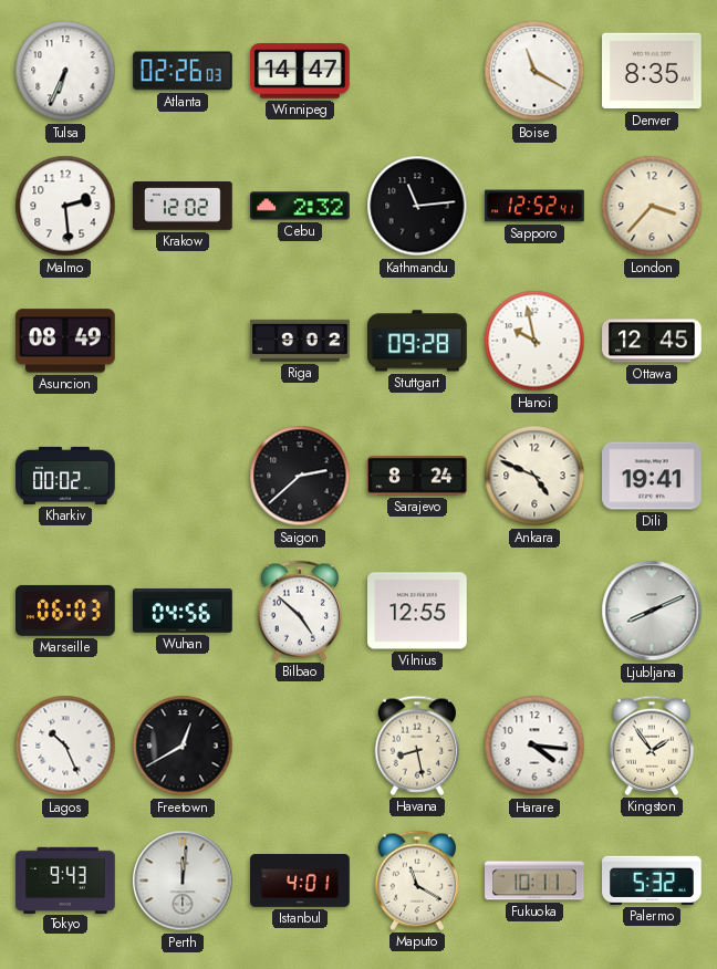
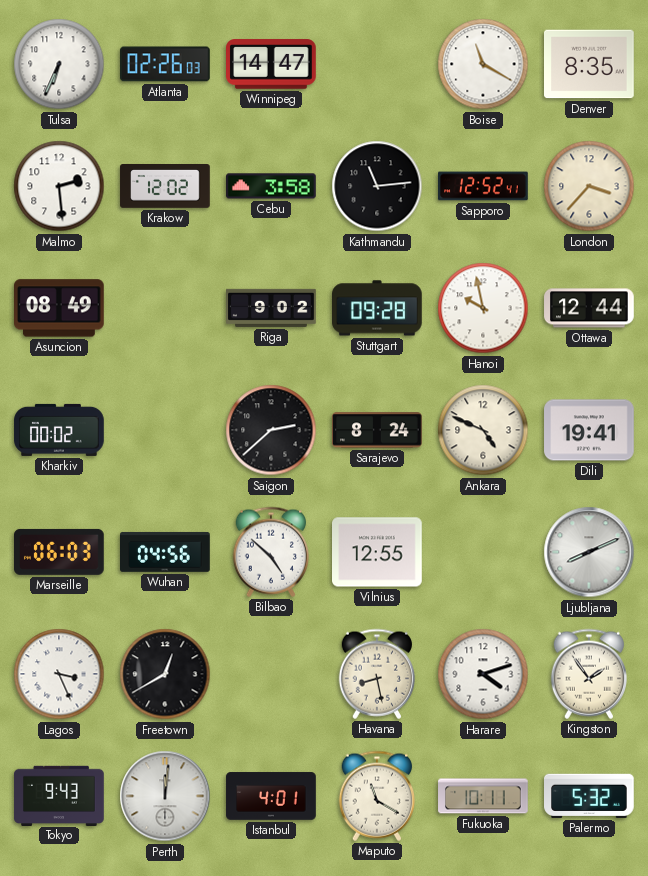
Cebu: 2:32 -> 3:58
Ottawa: 12:45 -> 12:44
Lagos: 10:26 -> 3:26
Harare: 4:16 -> 4:12
